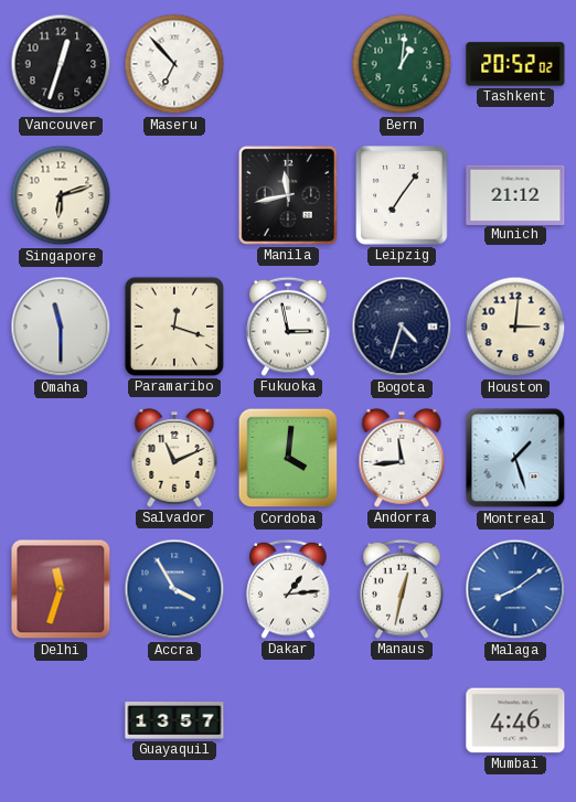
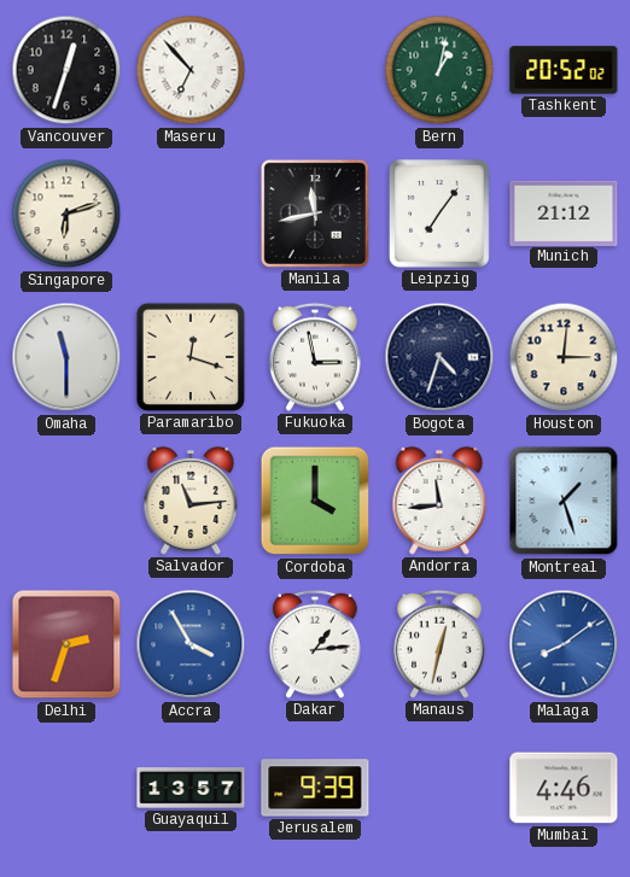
Bern: 1:01 -> 1:02
Salvador: 11:11 -> 11:14
Cordoba: 4:01 -> 4:00
Delhi: 11:33 -> 2:33
Jerusalem: none -> 9:39
